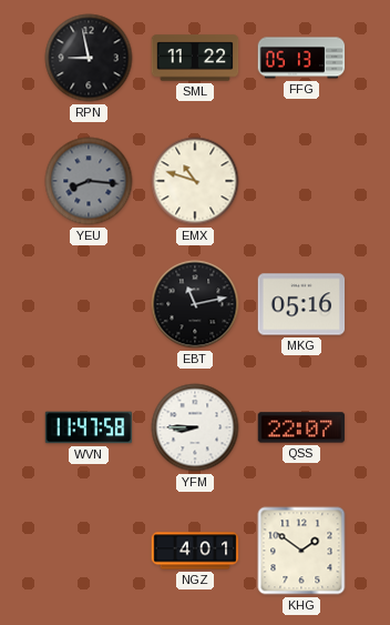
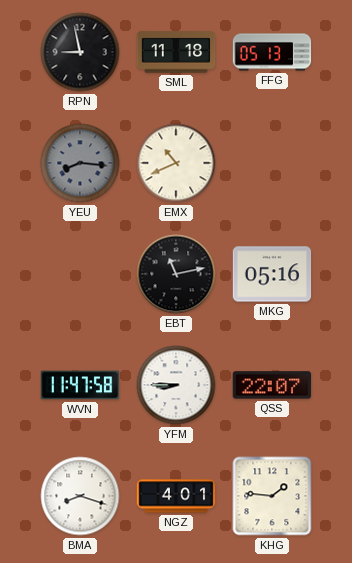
SML: 11:22 -> 11:18
EMX: 10:48 -> 10:41
BMA: none -> 8:18
KHG: 1:51 -> 1:46
